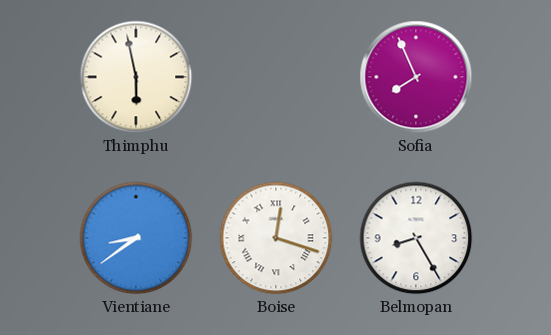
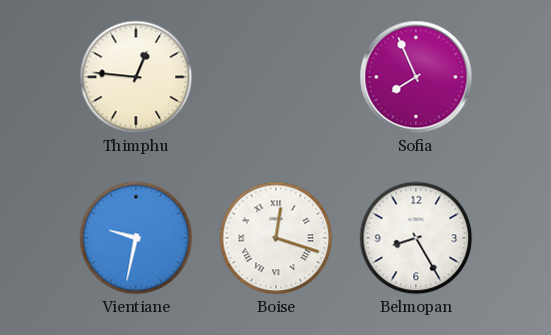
Thimphu: 5:58 -> 12:46
Vientiane: 8:39 -> 9:32
